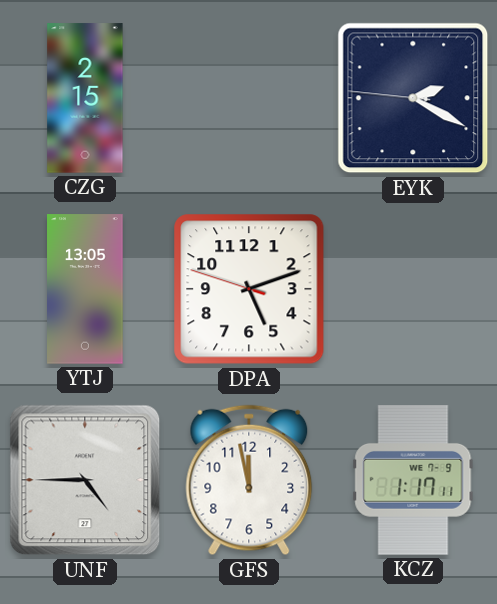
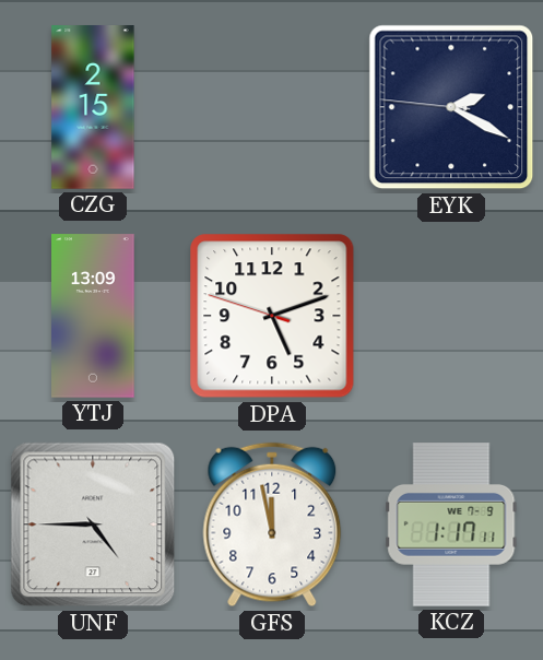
YTJ: 13:05 -> 13:09
